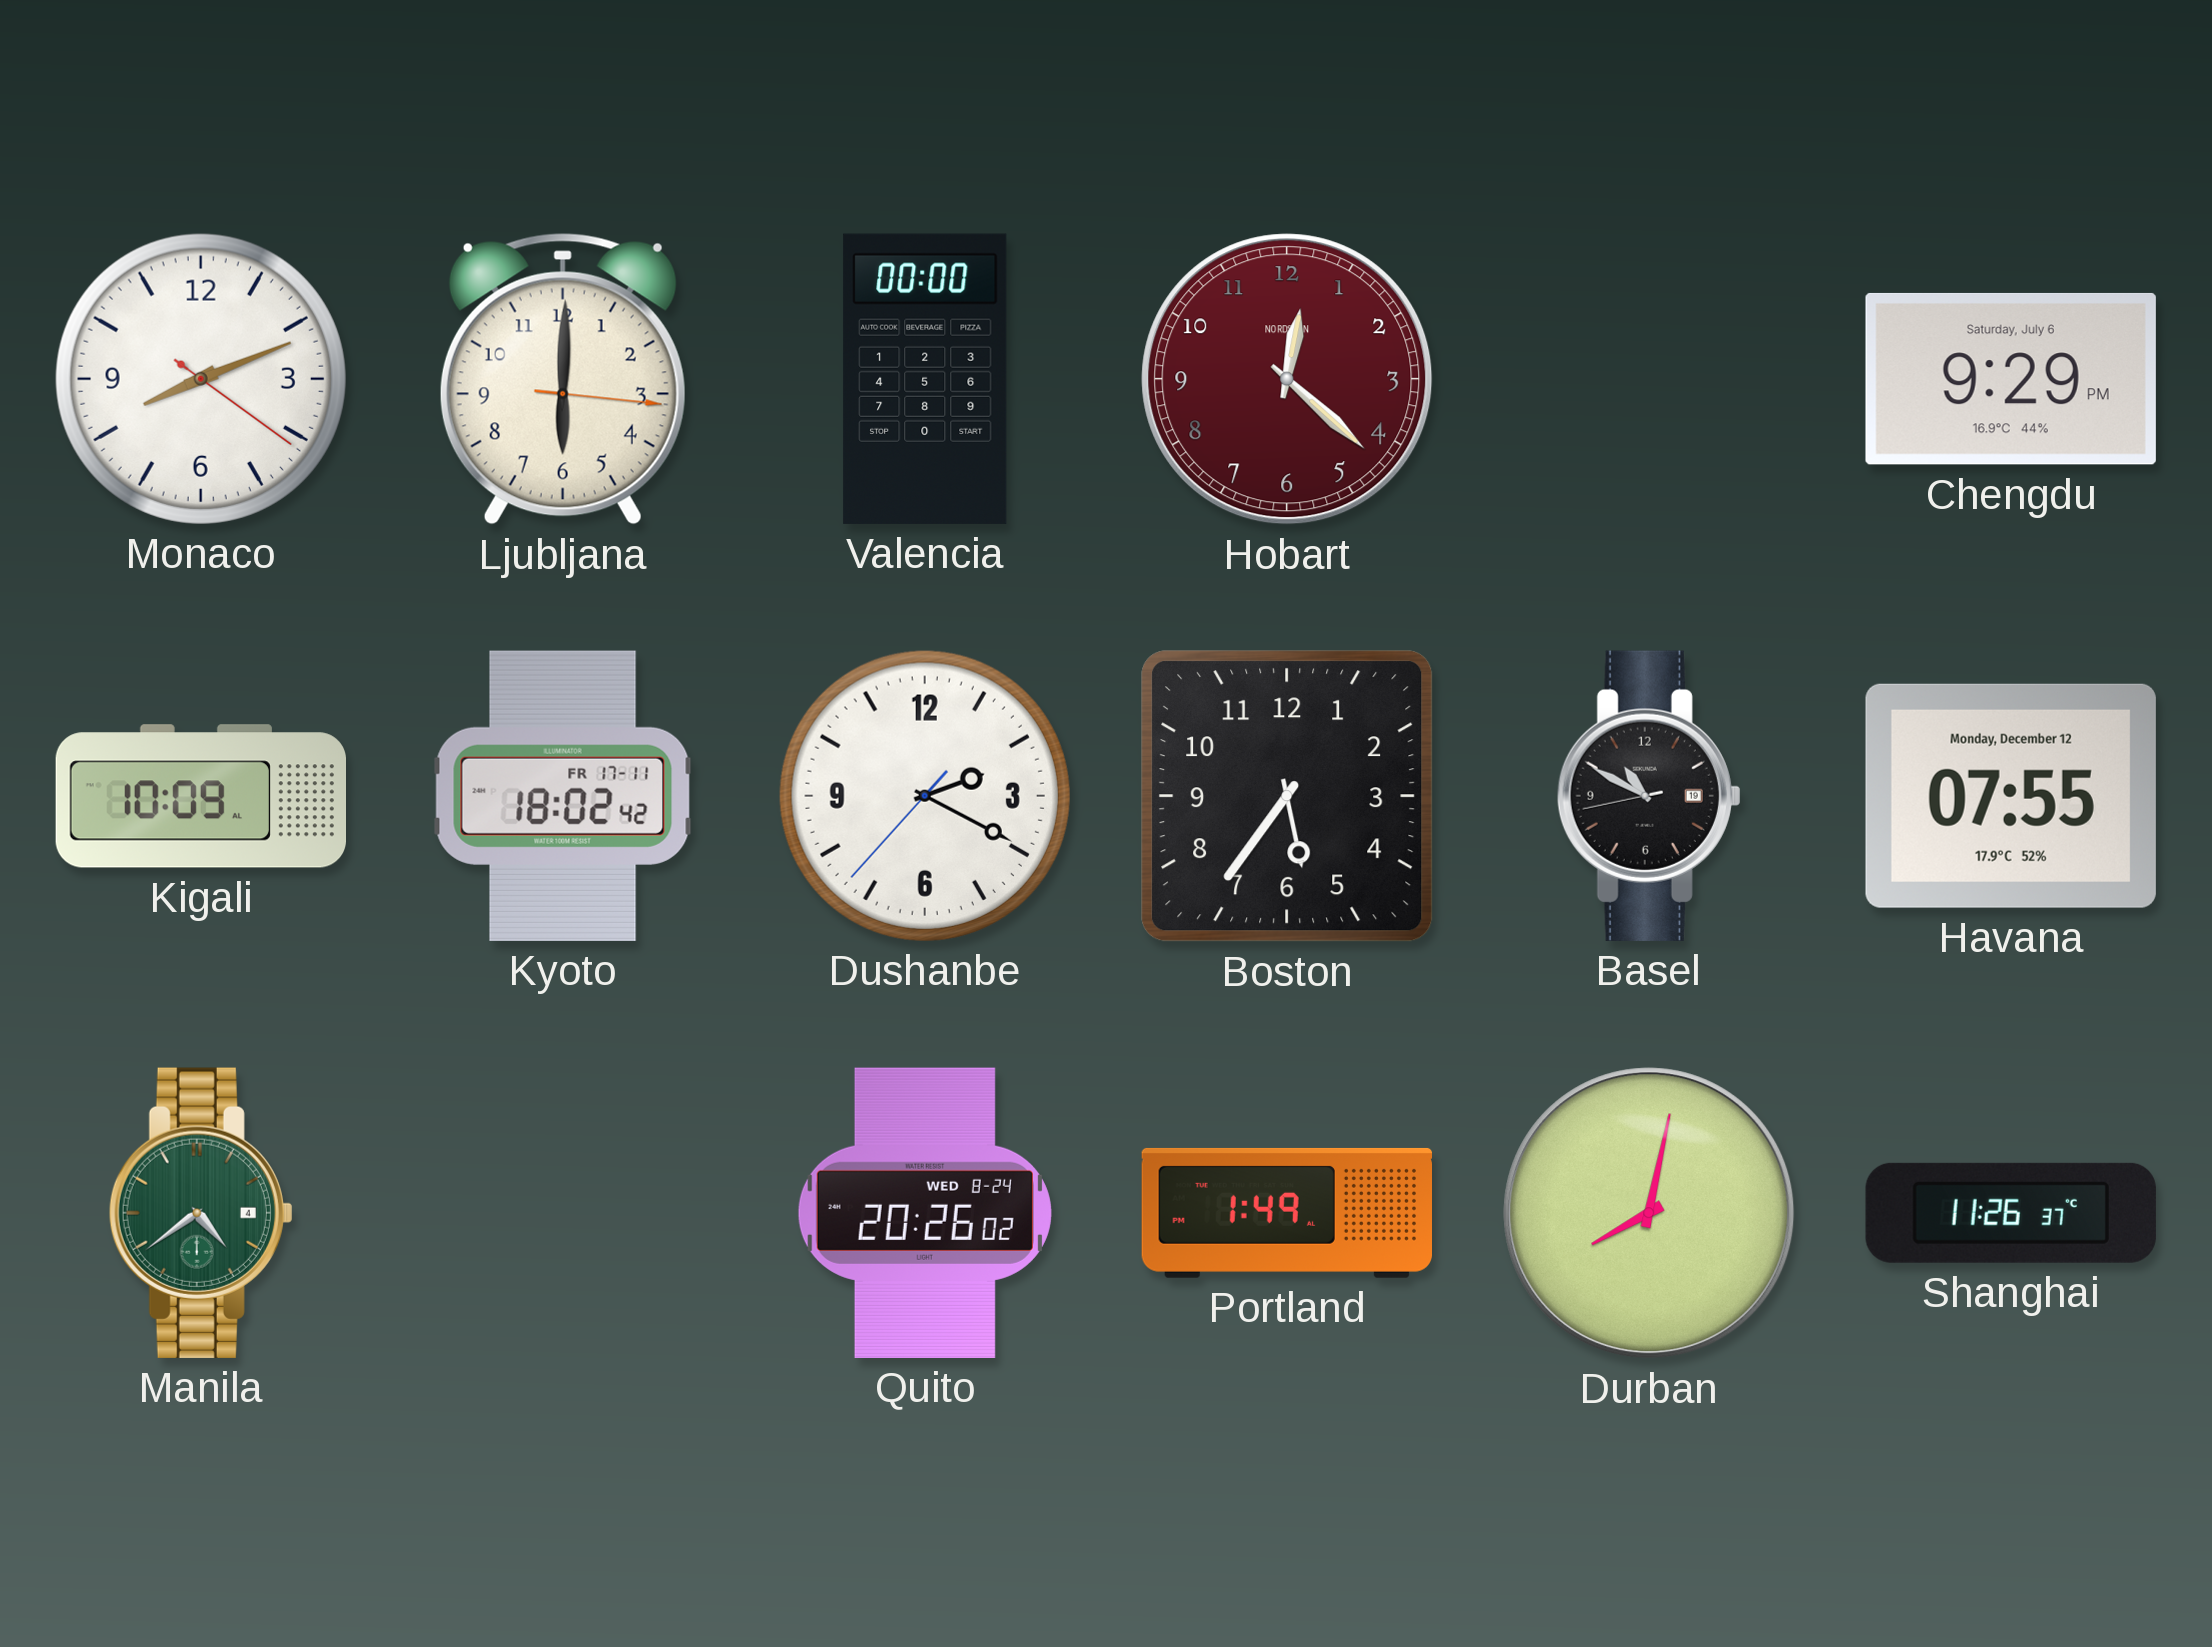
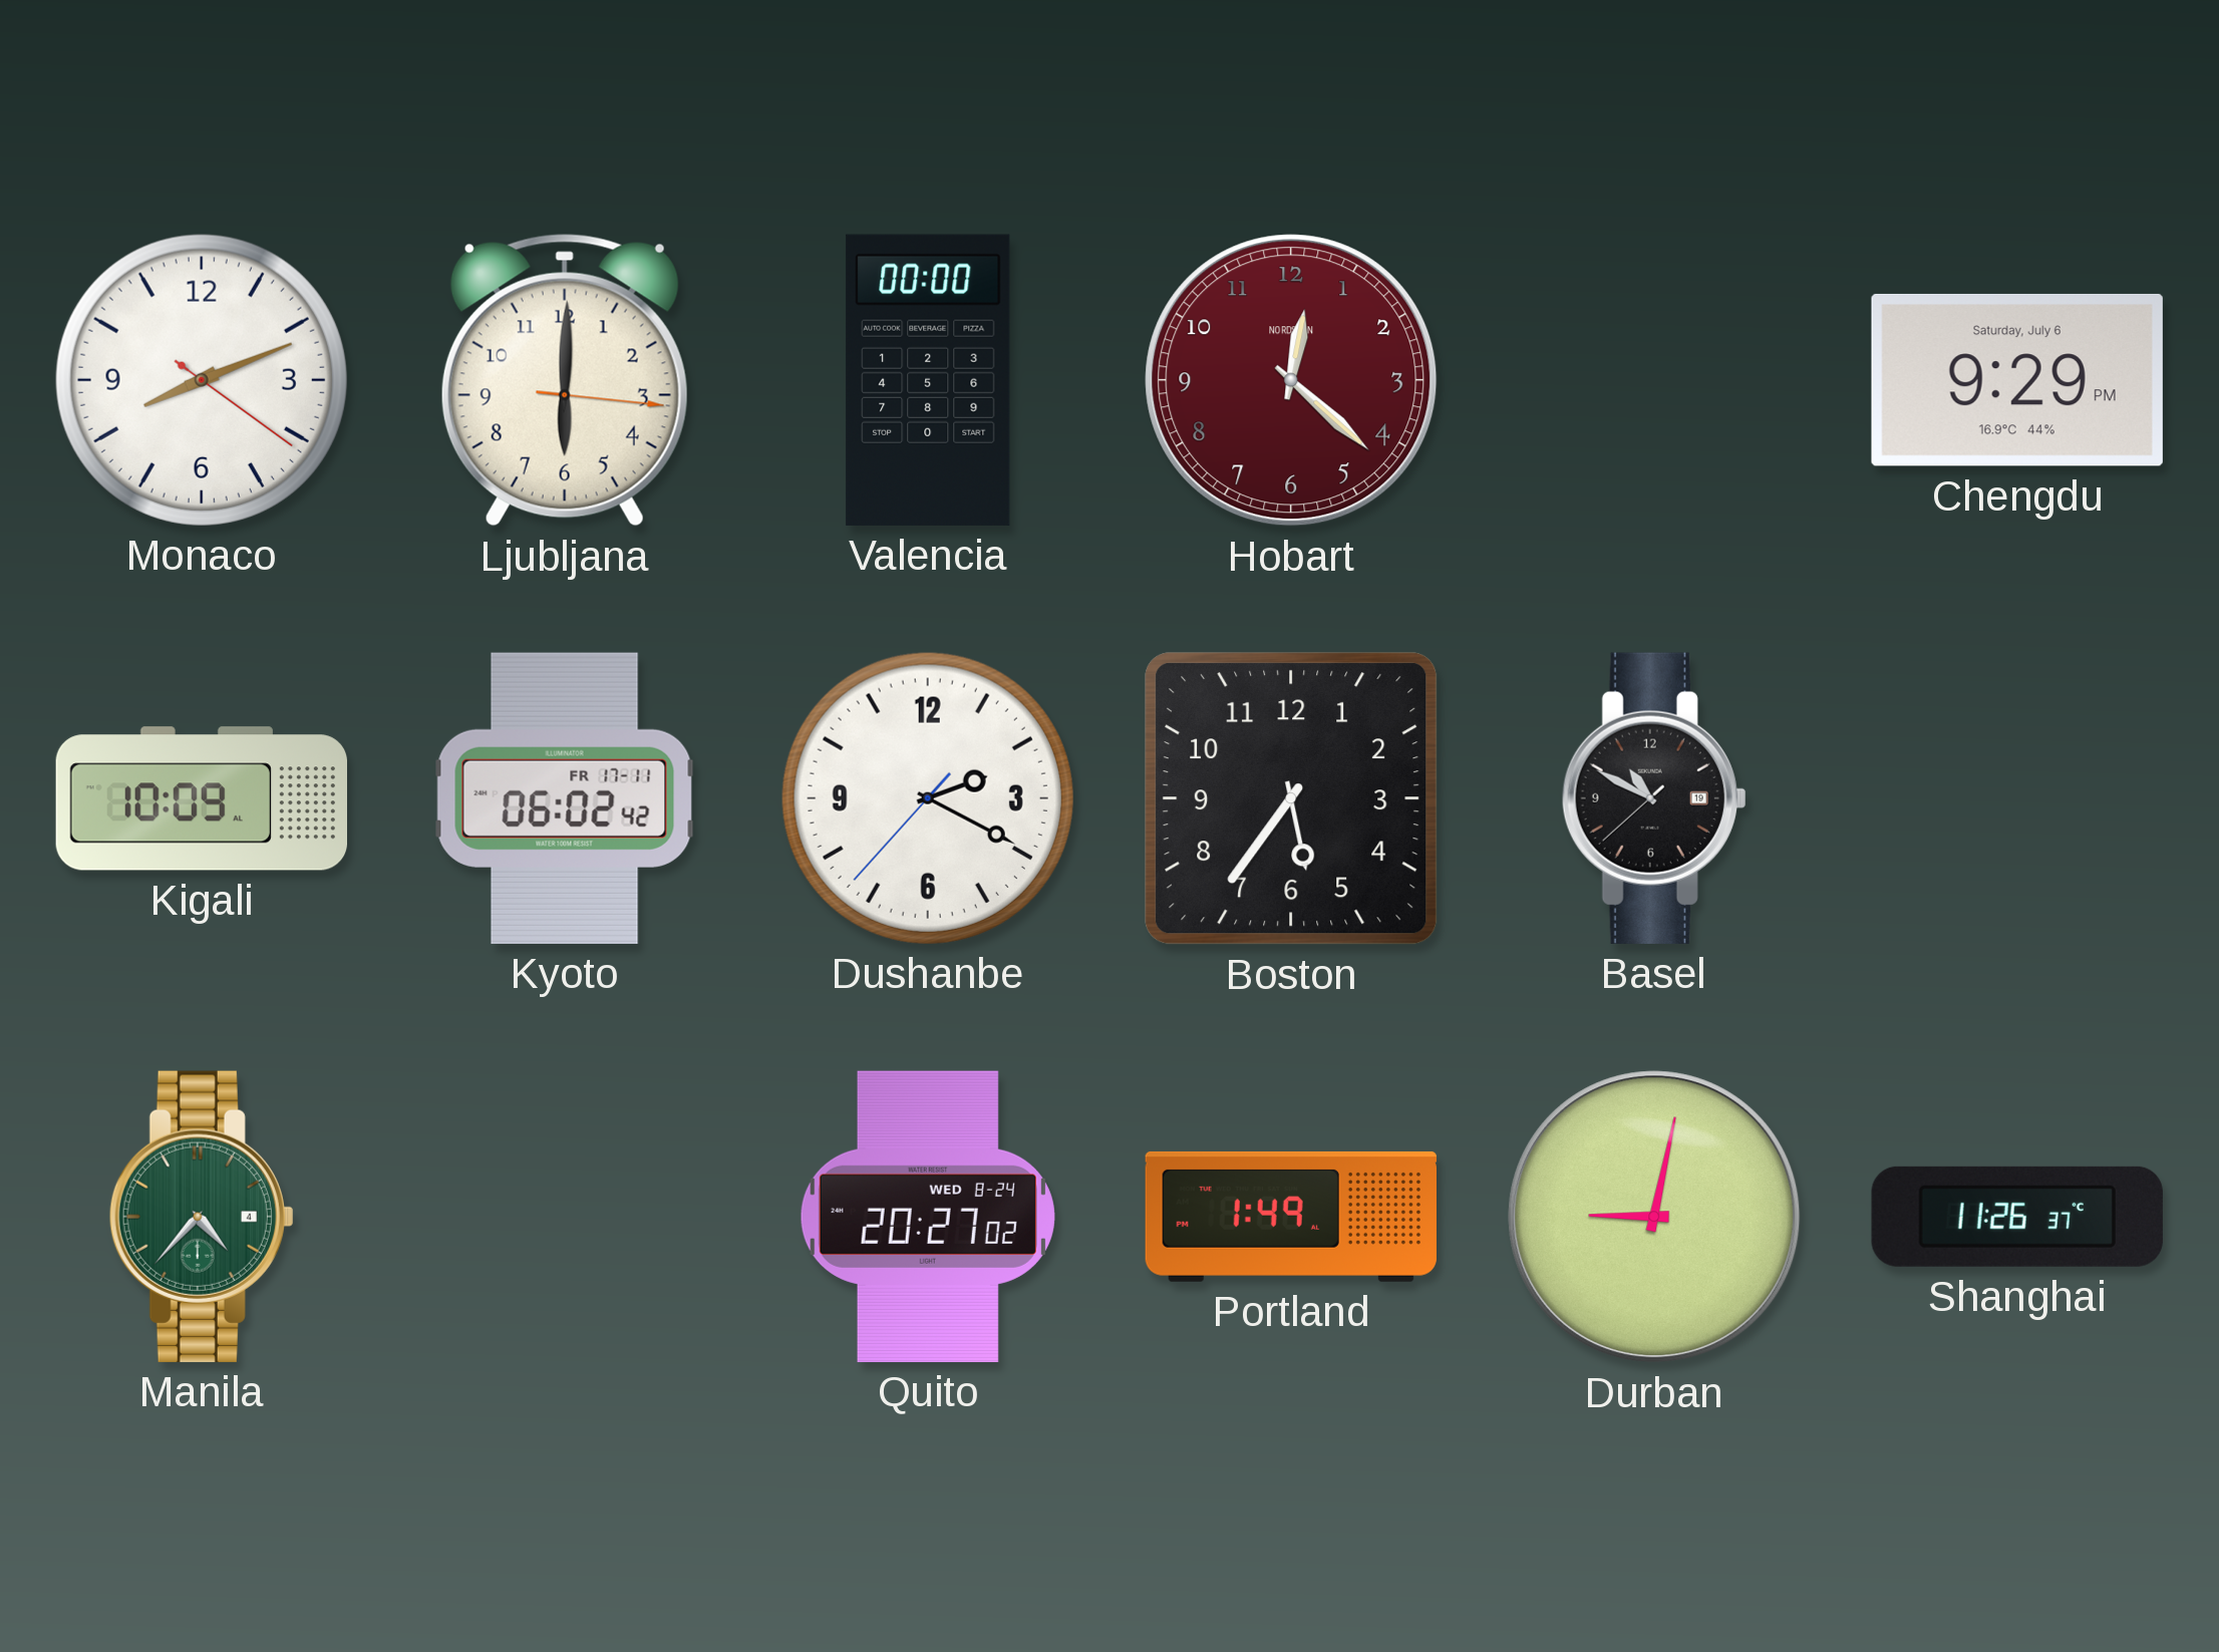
Kyoto: 18:02 -> 06:02
Basel: 10:49:43 -> 10:49:38
Havana: 07:55 -> none
Manila: 4:39 -> 4:37
Quito: 20:26 -> 20:27
Durban: 8:02 -> 9:02
